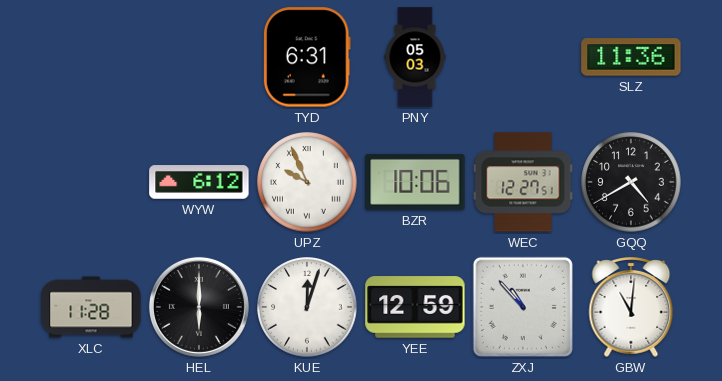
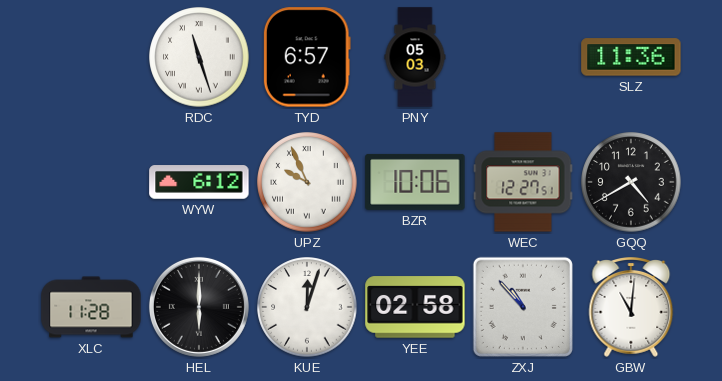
RDC: none -> 11:27
TYD: 6:31 -> 6:57
YEE: 12:59 -> 02:58
